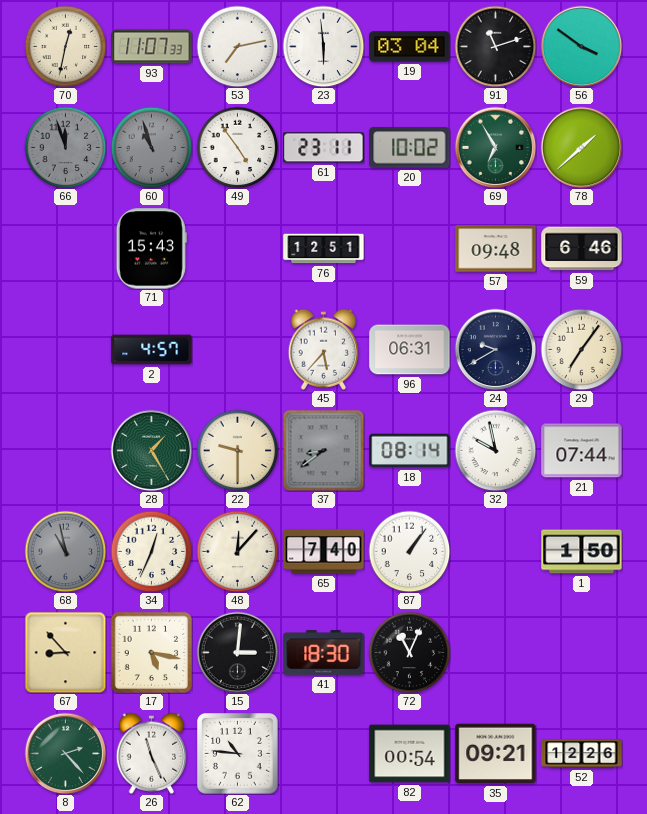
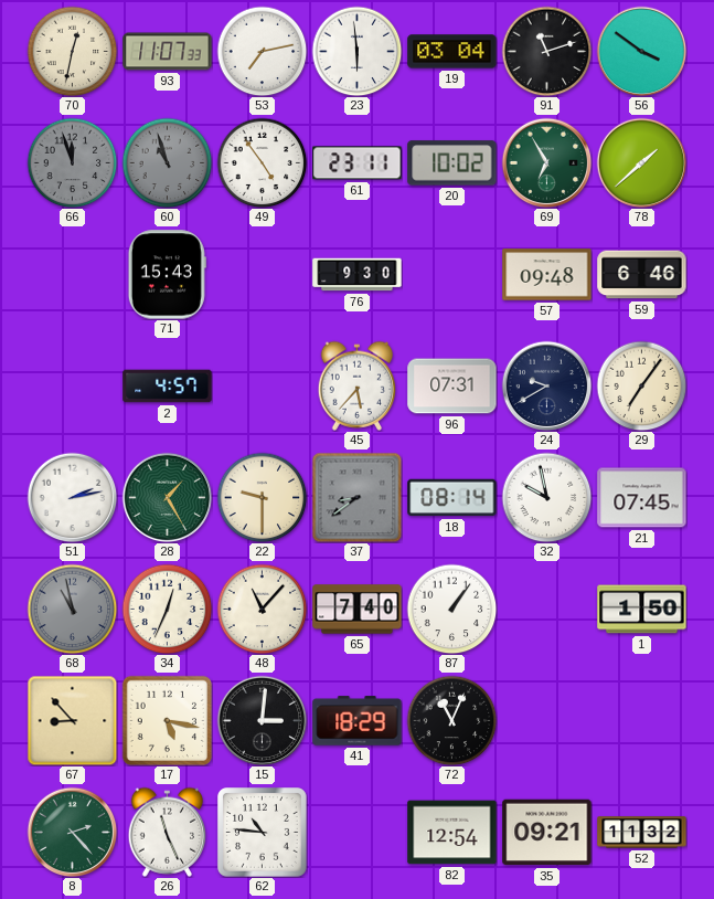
76: 12:51 -> 9:30
96: 06:31 -> 07:31
51: none -> 2:13
21: 07:44 -> 07:45
48: 12:07 -> 11:07
41: 18:30 -> 18:29
82: 00:54 -> 12:54
52: 12:26 -> 11:32
